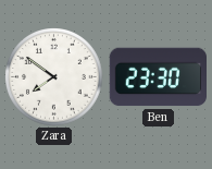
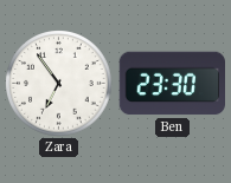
Zara: 7:51 -> 6:54
